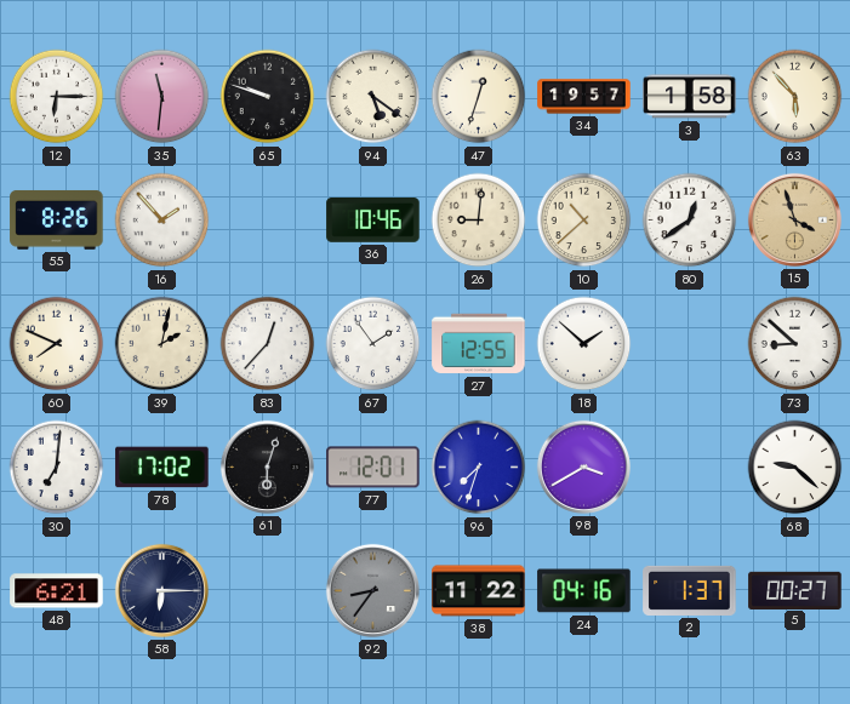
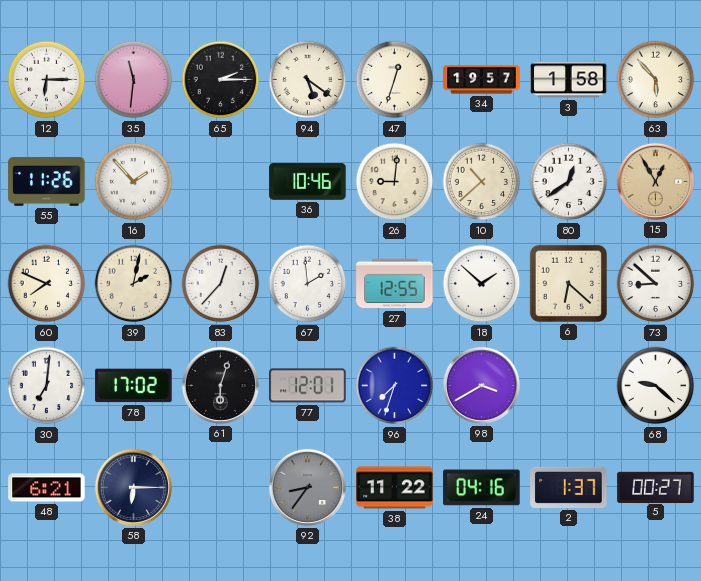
65: 9:48 -> 2:15
55: 8:26 -> 11:26
15: 3:57 -> 12:55
67: 1:54 -> 1:59
6: none -> 6:22
